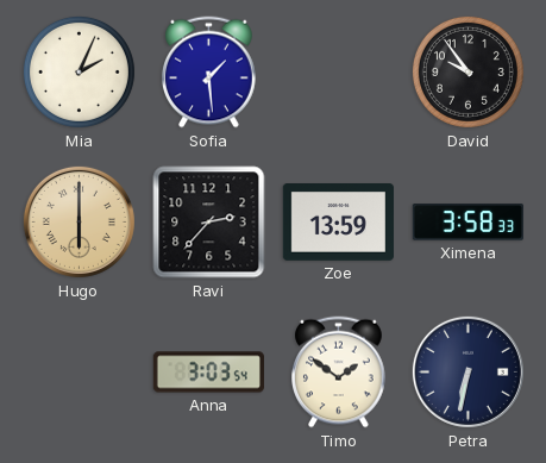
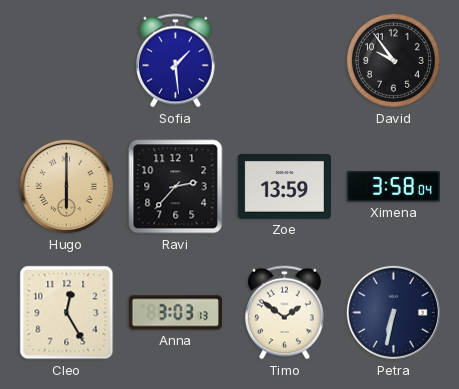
Mia: 2:04 -> none
Ximena: 3:58:33 -> 3:58:04
Cleo: none -> 12:25
Anna: 3:03:54 -> 3:03:13
